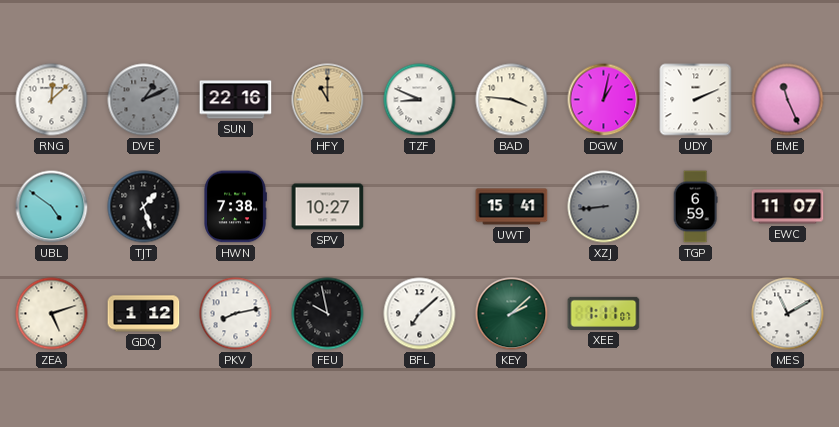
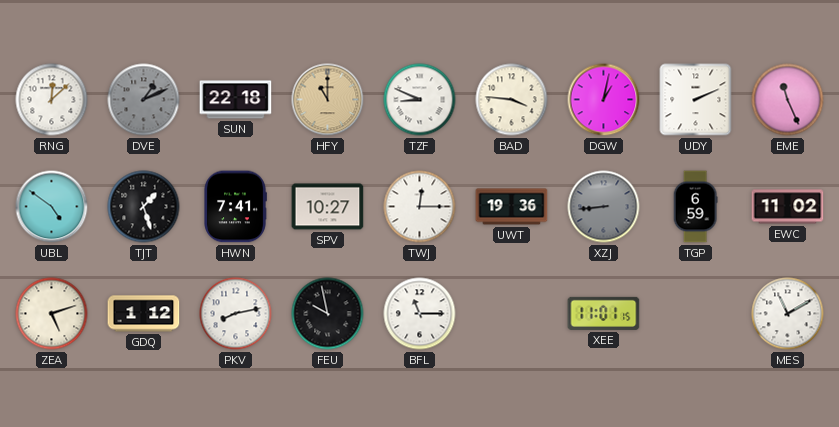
SUN: 22:16 -> 22:18
HWN: 7:38 -> 7:41
TWJ: none -> 12:15
UWT: 15:41 -> 19:36
EWC: 11:07 -> 11:02
BFL: 7:08 -> 11:15
KEY: 2:08 -> none
XEE: 1:11 -> 11:01
